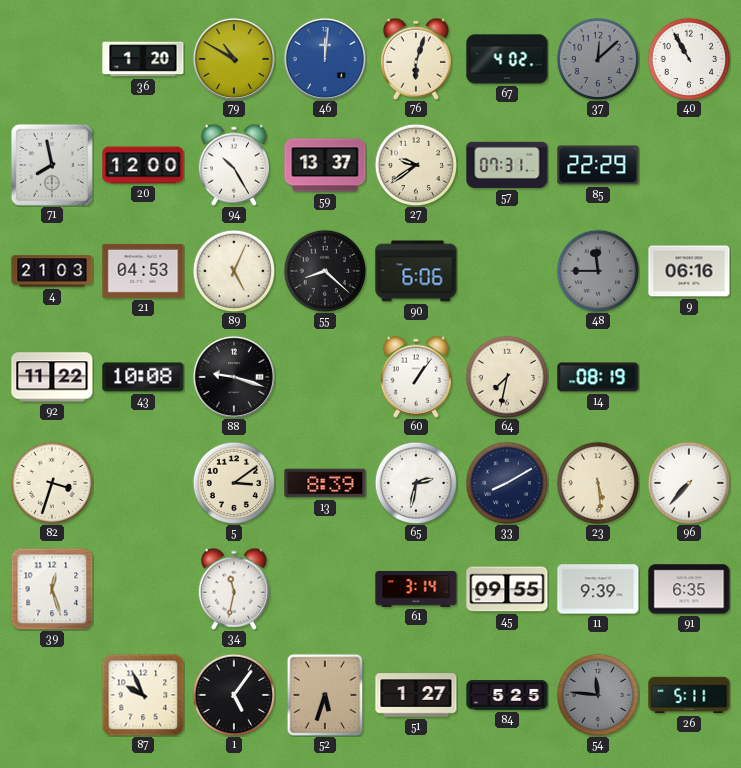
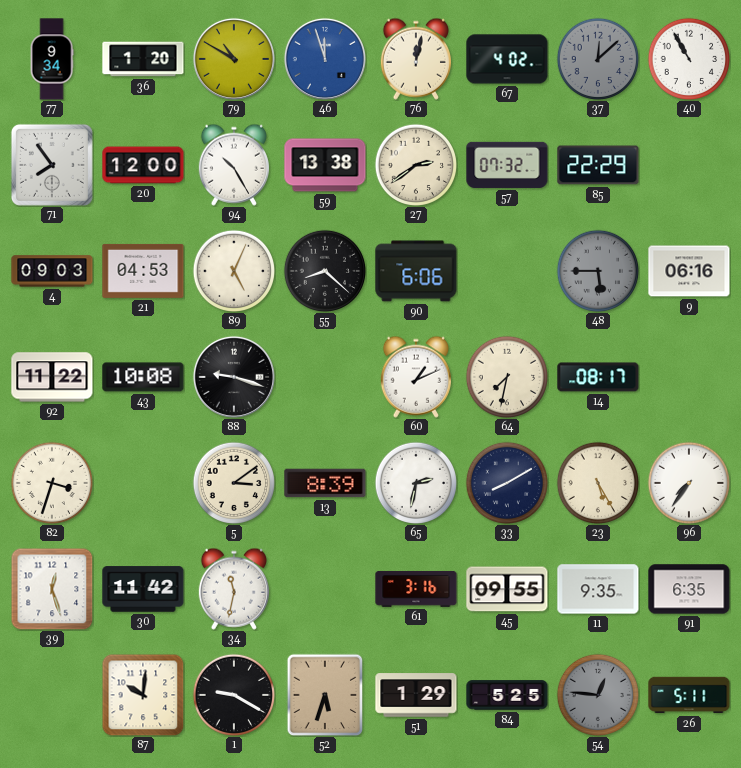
77: none -> 9:34
46: 12:01 -> 11:57
76: 6:03 -> 12:02
71: 7:58 -> 7:54
59: 13:37 -> 13:38
27: 9:39 -> 2:39
57: 07:31 -> 07:32
4: 21:03 -> 09:03
48: 11:45 -> 5:45
60: 1:06 -> 1:11
14: 08:19 -> 08:17
23: 5:29 -> 5:25
96: 7:37 -> 7:36
30: none -> 11:42
61: 3:14 -> 3:16
11: 9:39 -> 9:35
87: 9:56 -> 10:01
1: 5:06 -> 9:20
51: 1:27 -> 1:29
54: 11:46 -> 12:46
